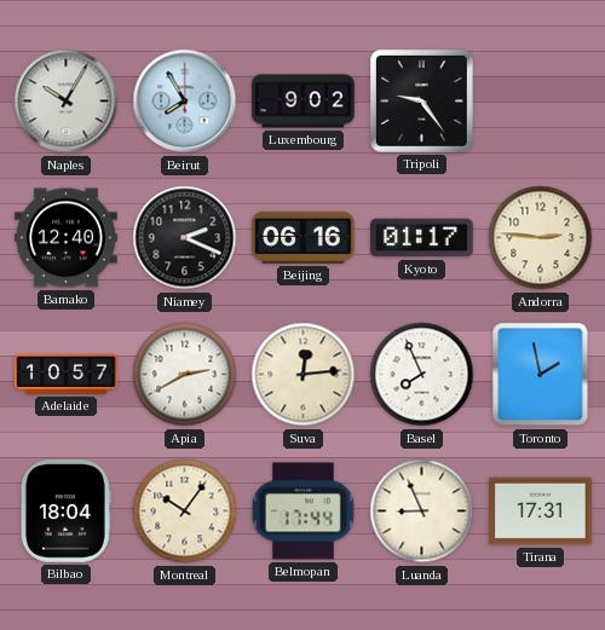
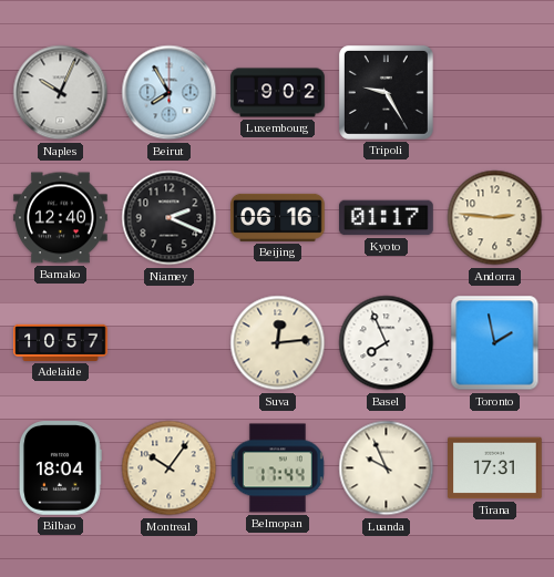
Naples: 10:05 -> 10:04
Tripoli: 9:24 -> 9:25
Apia: 2:40 -> none
Luanda: 8:56 -> 9:56
